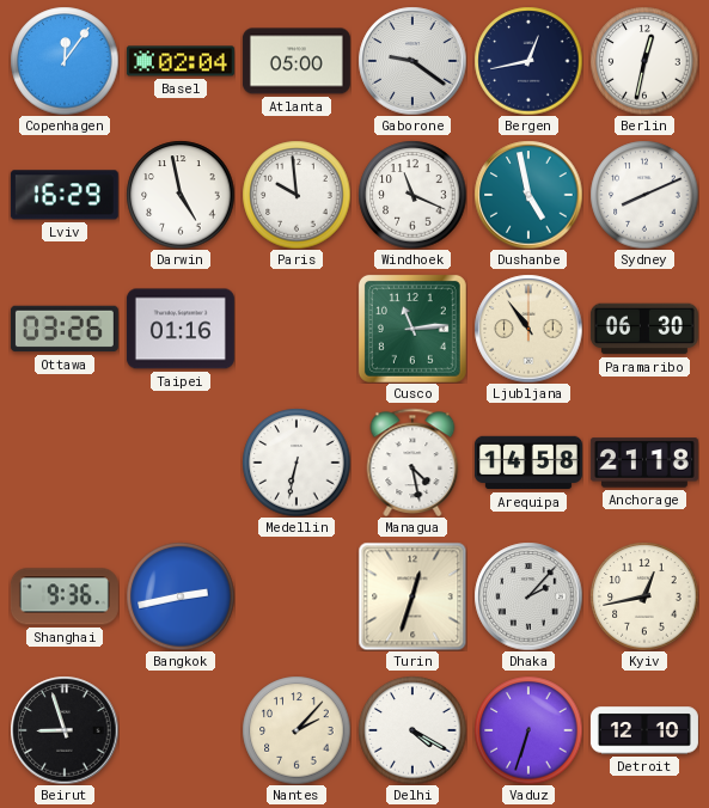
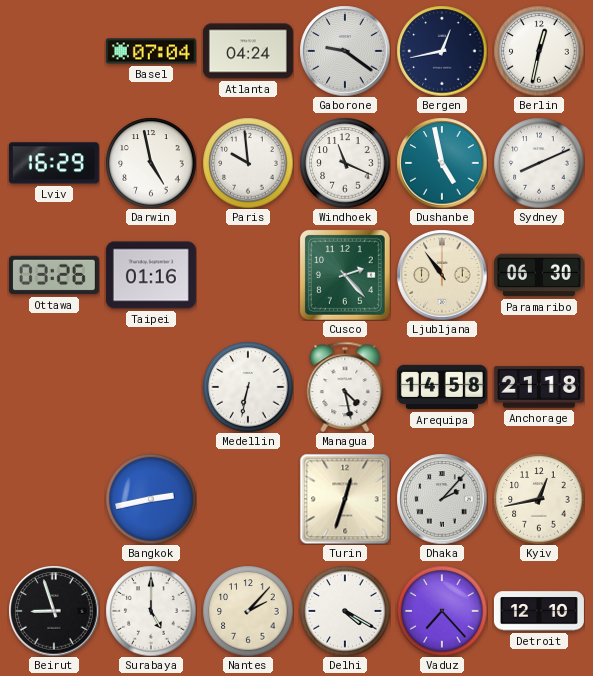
Copenhagen: 12:06 -> none
Basel: 02:04 -> 07:04
Atlanta: 05:00 -> 04:24
Cusco: 11:14 -> 2:23
Shanghai: 9:36 -> none
Surabaya: none -> 5:00
Vaduz: 6:33 -> 7:23
